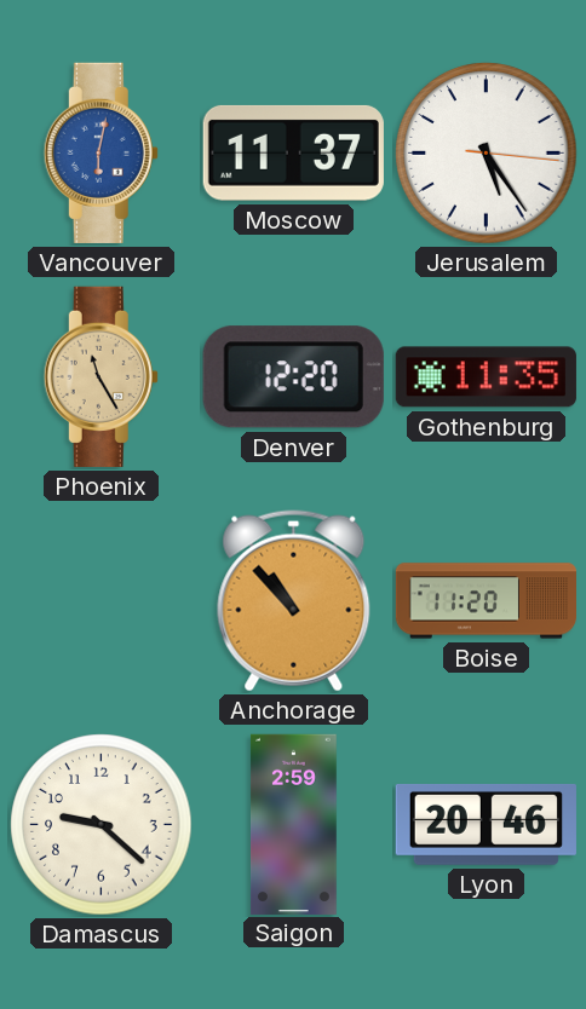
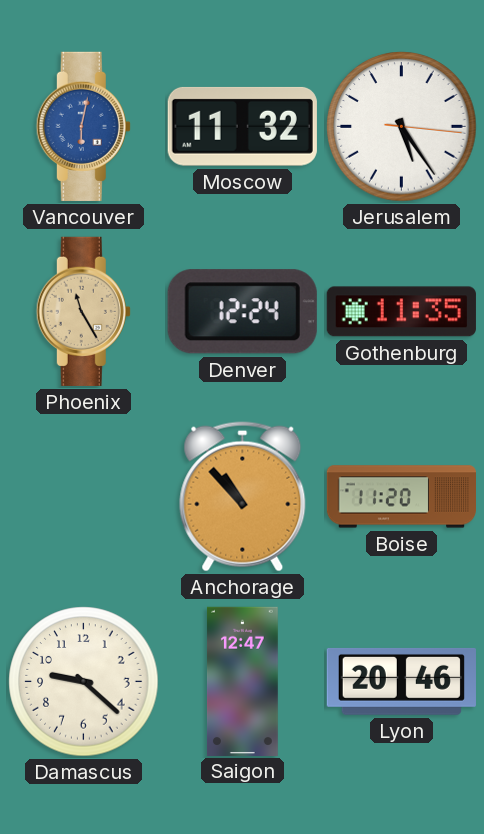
Moscow: 11:37 -> 11:32
Denver: 12:20 -> 12:24
Saigon: 2:59 -> 12:47
